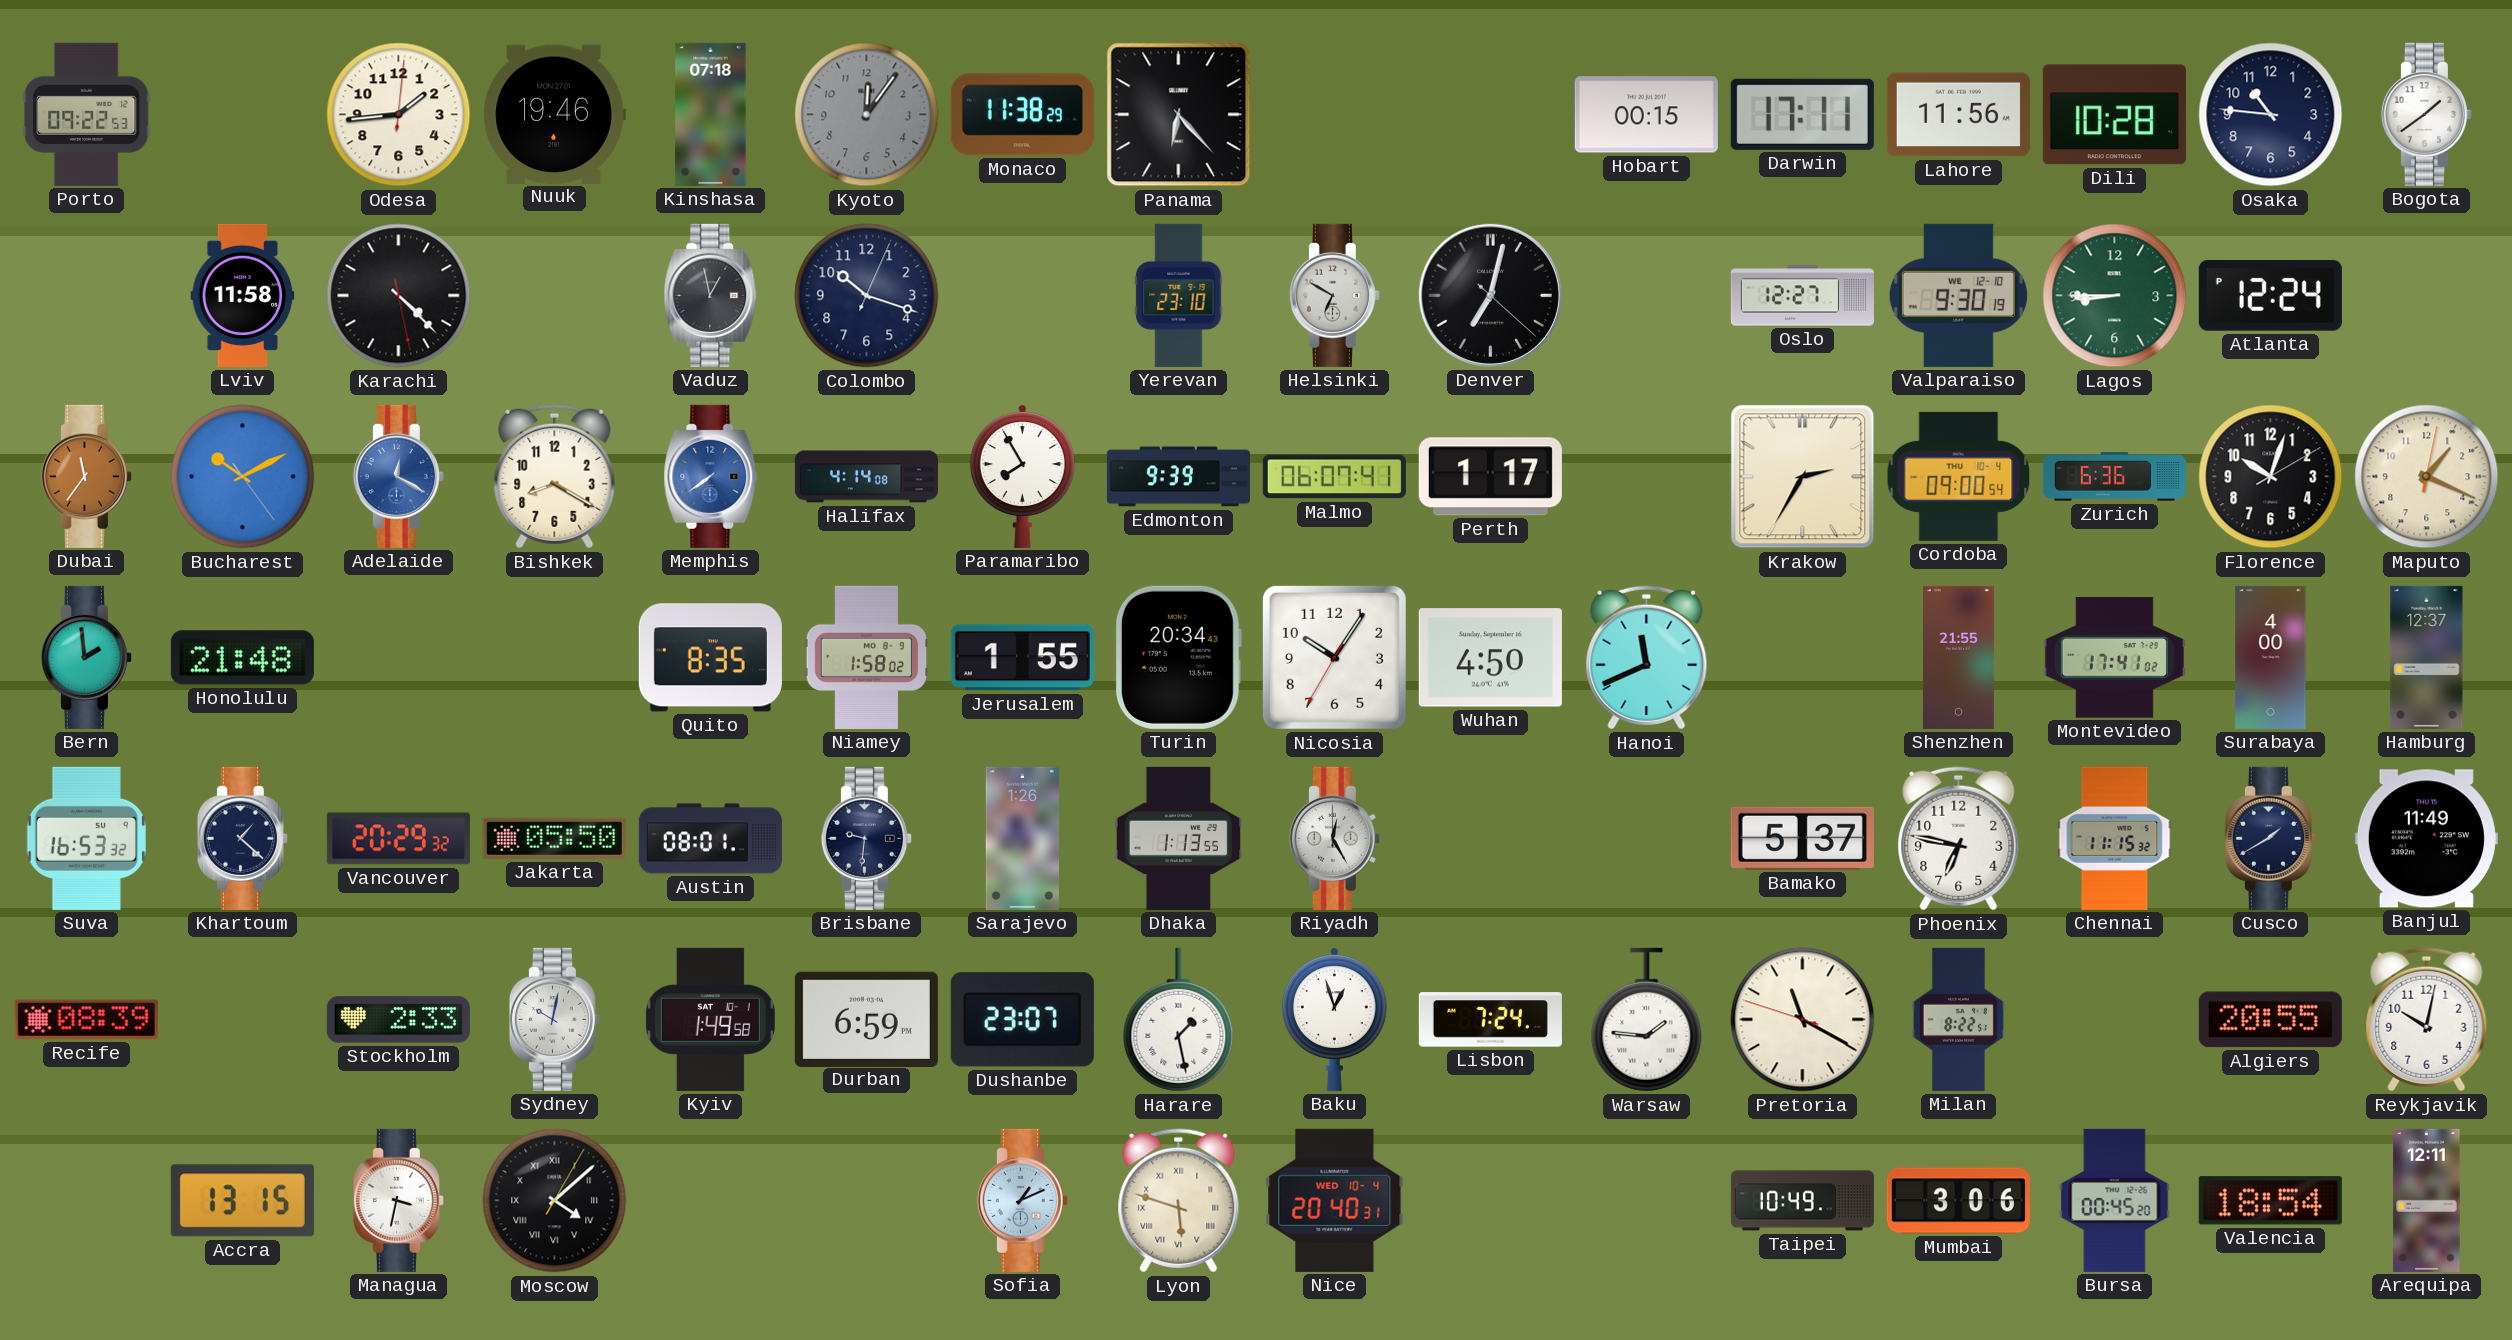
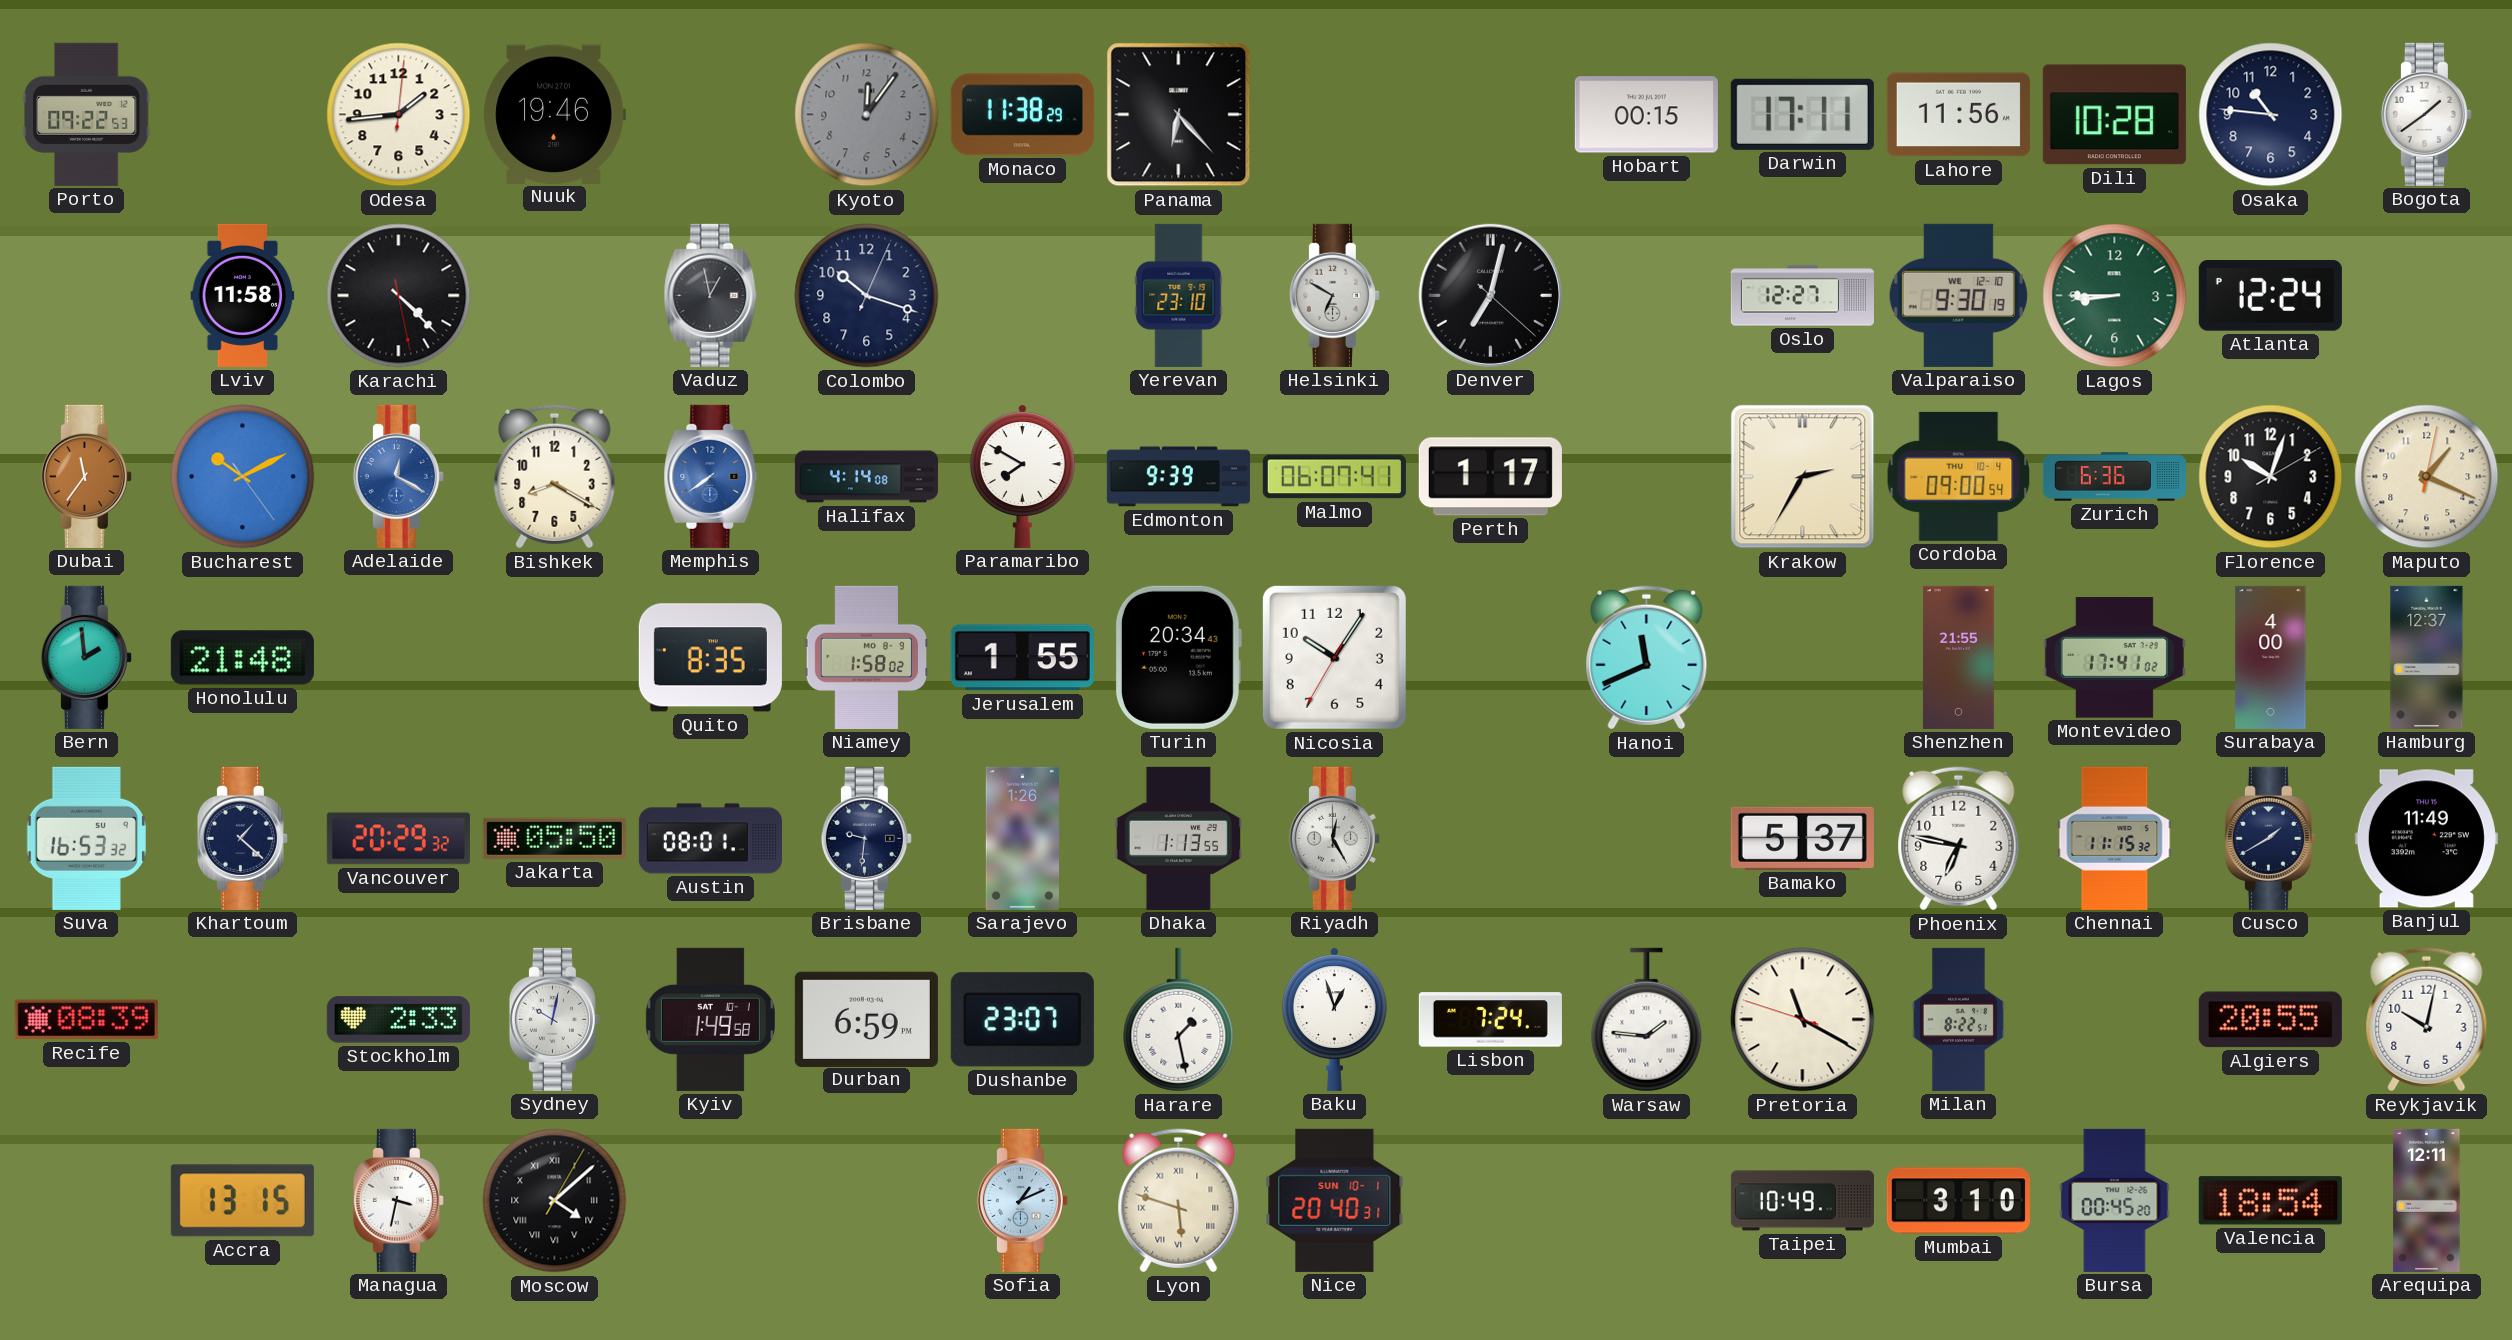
Kinshasa: 07:18 -> none
Paramaribo: 7:55 -> 7:50
Wuhan: 4:50 -> none
Nice date: WED 10-4 -> SUN 10-1
Mumbai: 3:06 -> 3:10
